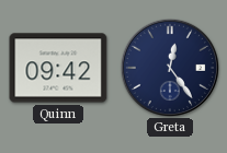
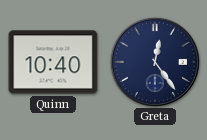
Quinn: 09:42 -> 10:40
